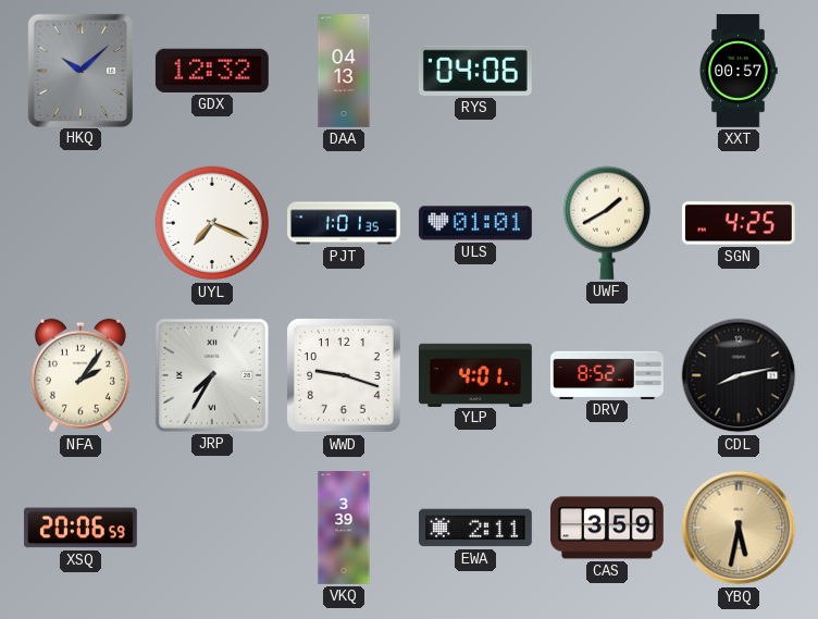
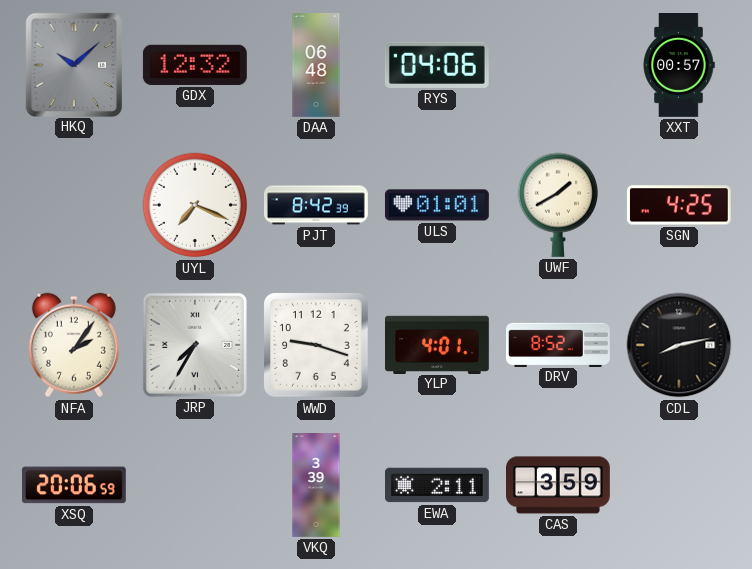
DAA: 04:13 -> 06:48
PJT: 1:01 -> 8:42
YBQ: 5:32 -> none
